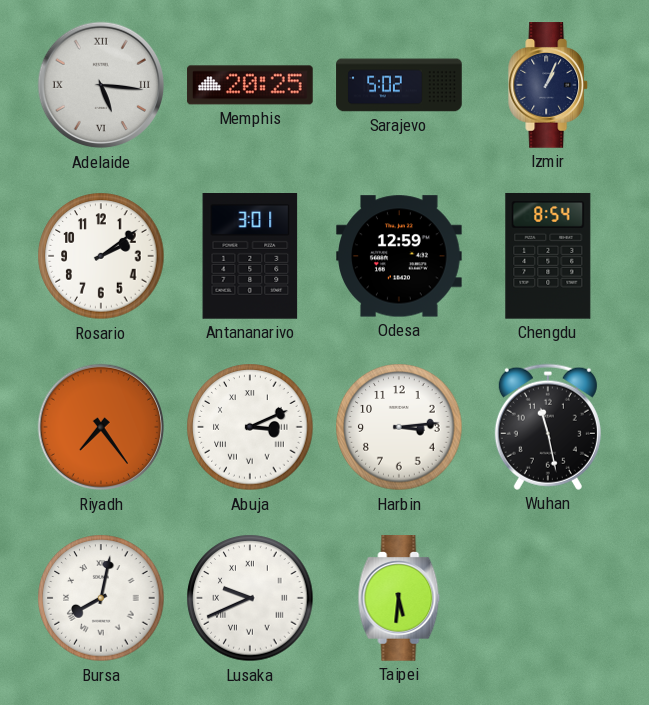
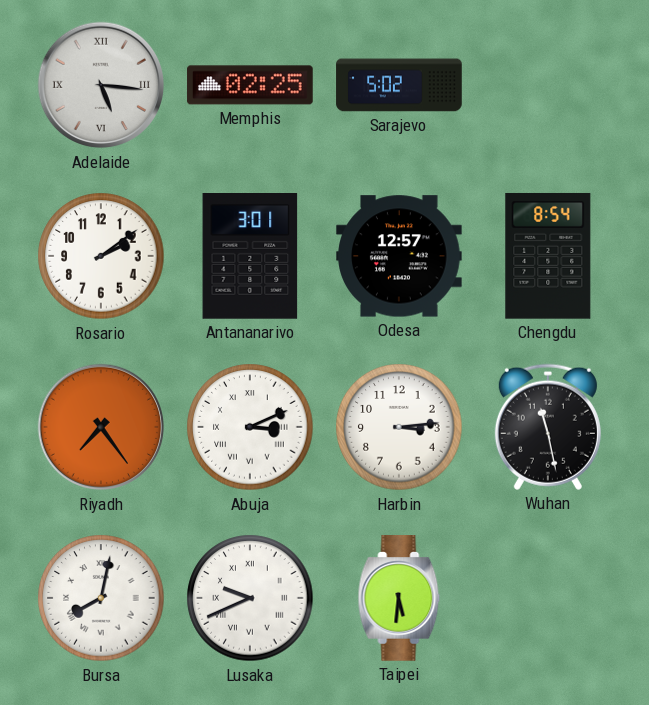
Memphis: 20:25 -> 02:25
Izmir: 1:04 -> none
Odesa: 12:59 -> 12:57
